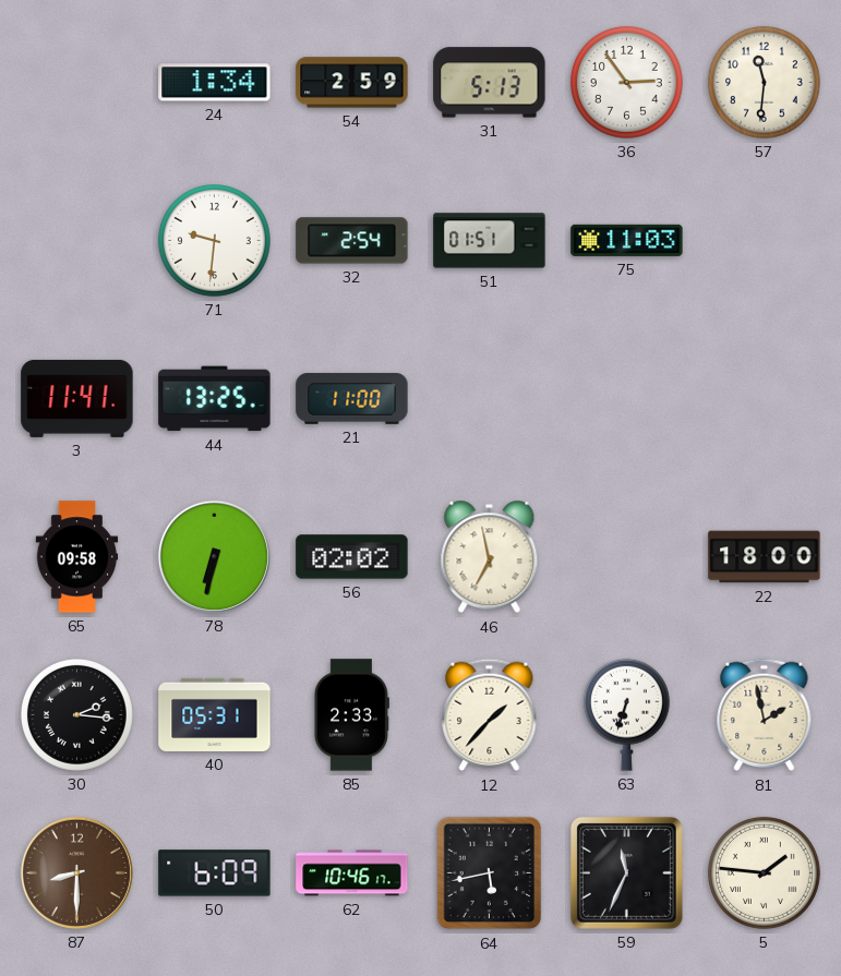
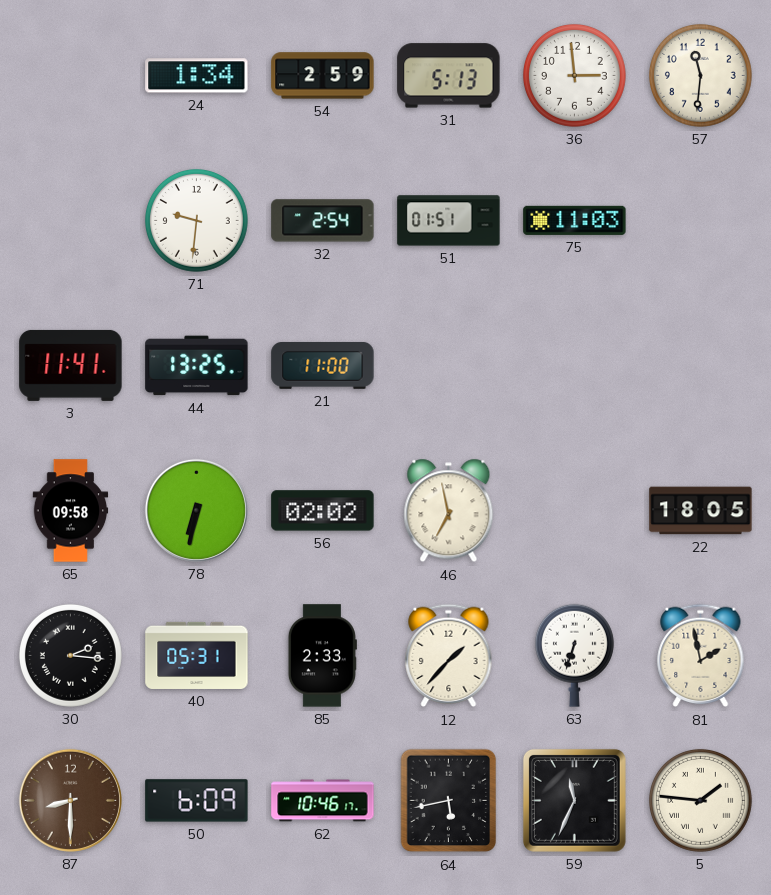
36: 2:54 -> 2:59
22: 18:00 -> 18:05
